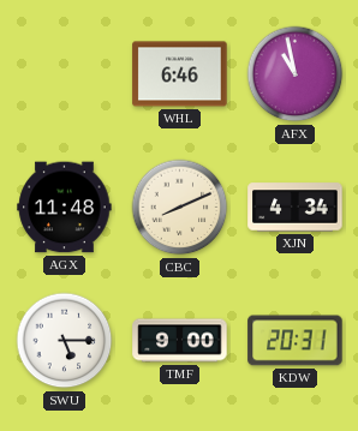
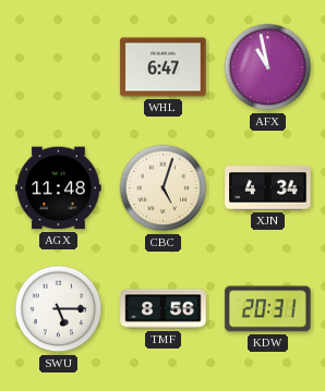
WHL: 6:46 -> 6:47
CBC: 8:11 -> 5:03
TMF: 9:00 -> 8:56
